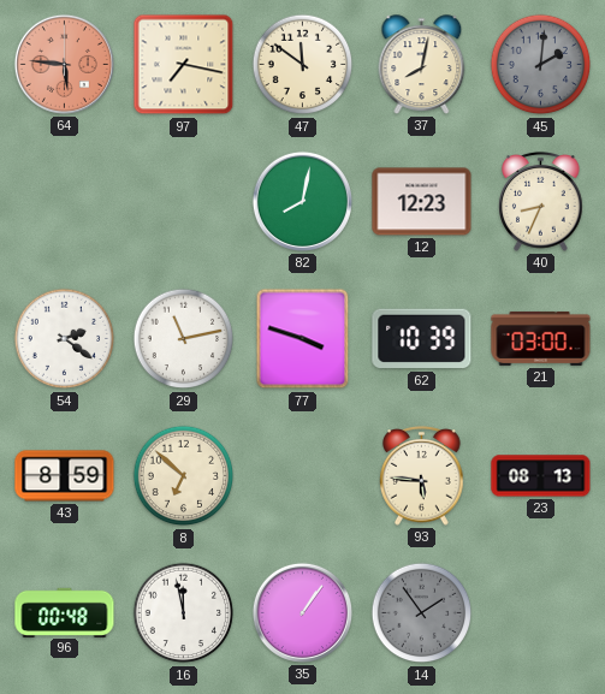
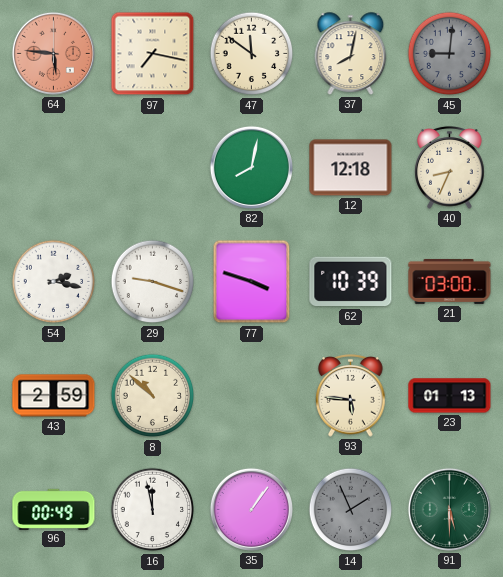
45: 2:01 -> 9:01
12: 12:23 -> 12:18
54: 2:21 -> 2:17
29: 11:13 -> 9:18
43: 8:59 -> 2:59
8: 6:52 -> 10:52
23: 08:13 -> 01:13
96: 00:48 -> 00:49
14: 1:54 -> 1:56
91: none -> 5:30
